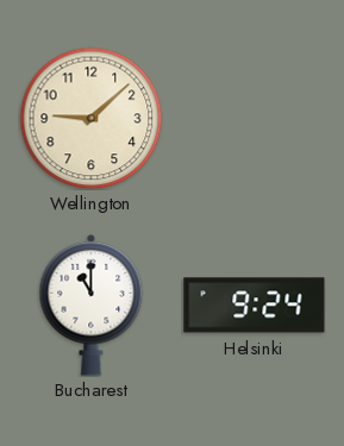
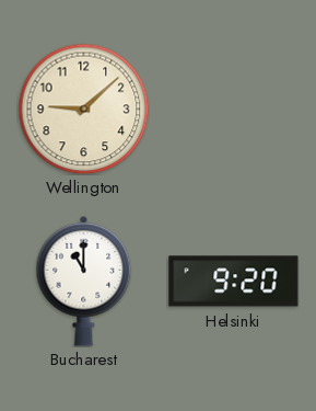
Helsinki: 9:24 -> 9:20
